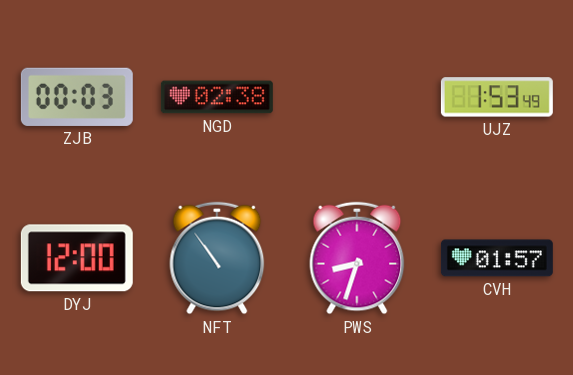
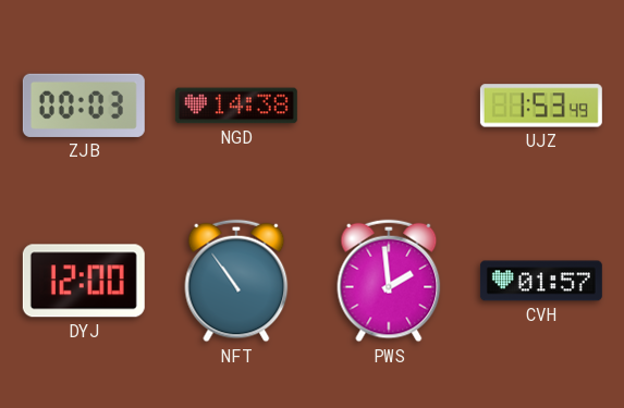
NGD: 02:38 -> 14:38
PWS: 8:33 -> 1:59
